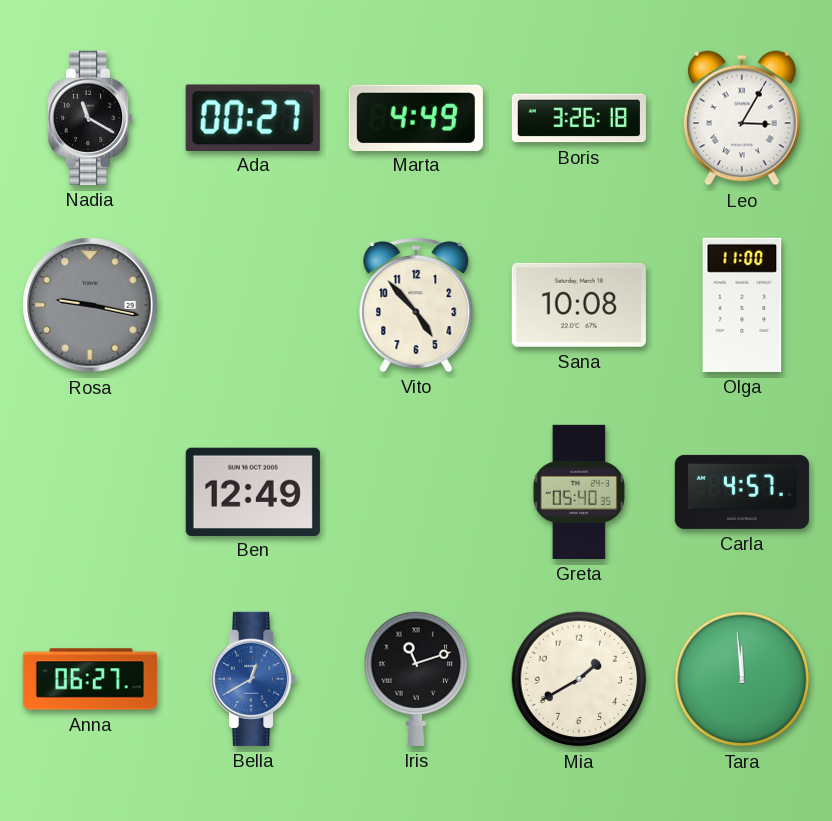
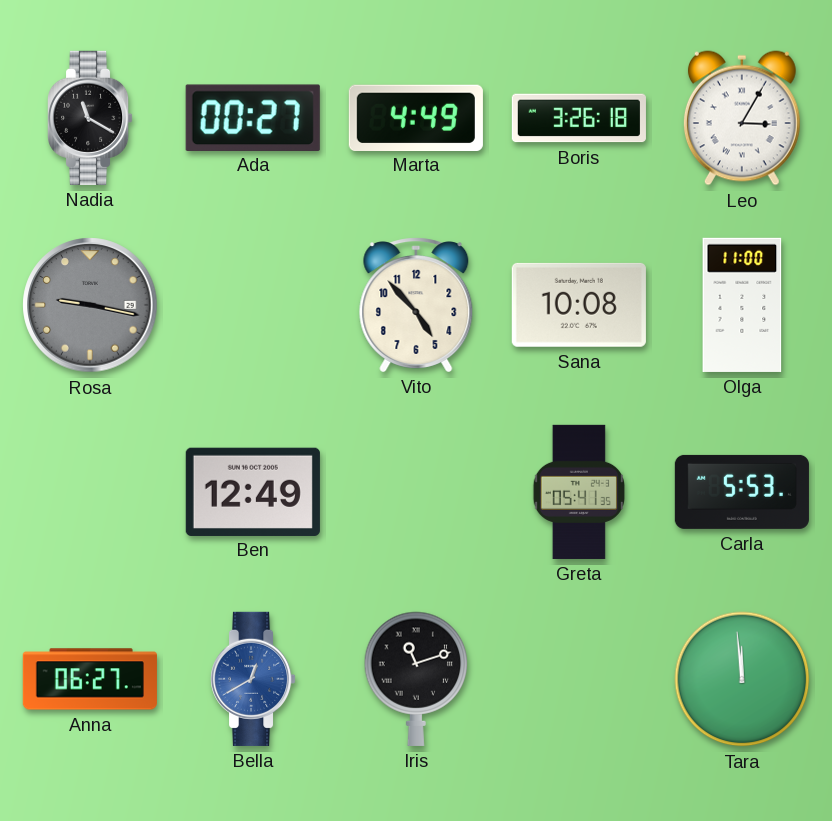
Greta: 05:40 -> 05:41
Carla: 4:57 -> 5:53
Mia: 1:40 -> none
